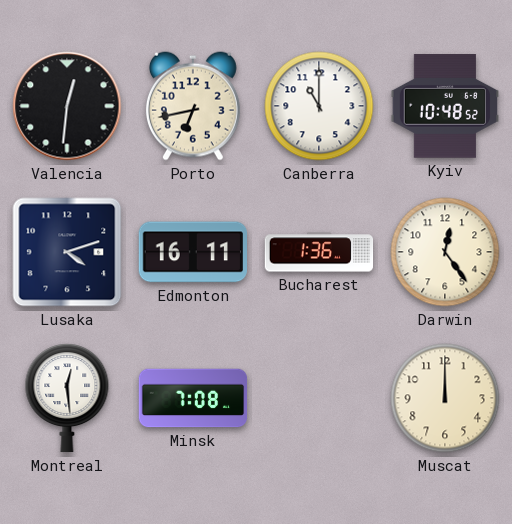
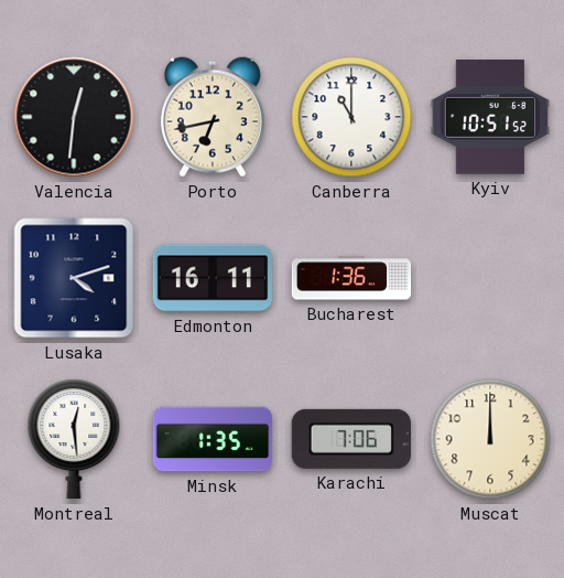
Kyiv: 10:48 -> 10:51
Darwin: 12:24 -> none
Minsk: 7:08 -> 1:35
Karachi: none -> 7:06
